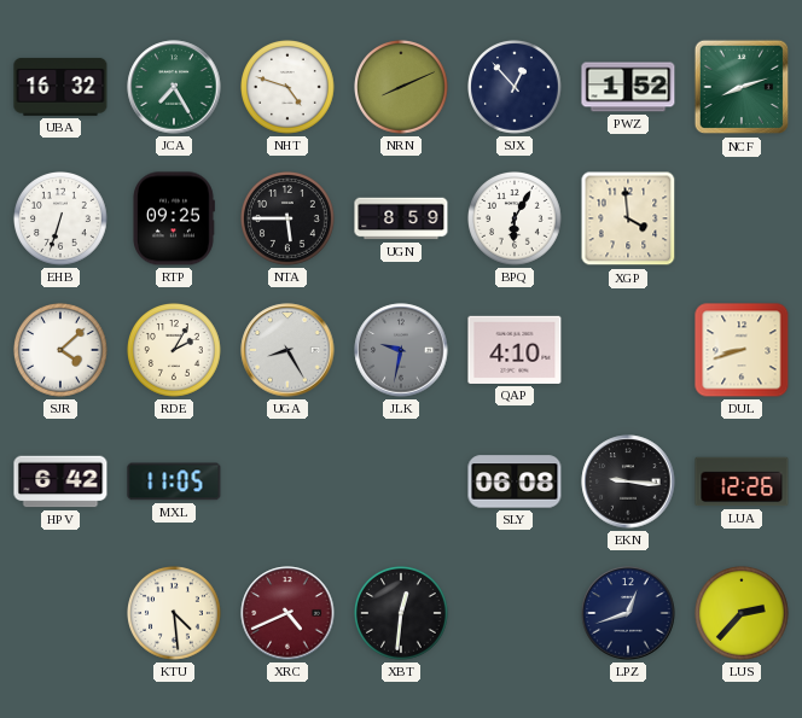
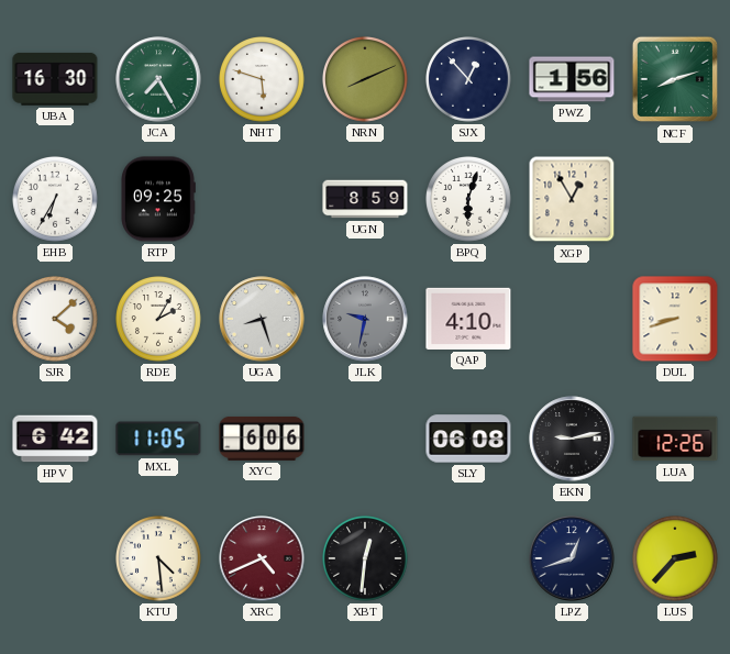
UBA: 16:32 -> 16:30
NHT: 4:48 -> 5:48
PWZ: 1:52 -> 1:56
EHB: 6:33 -> 6:35
NTA: 5:45 -> none
BPQ: 6:05 -> 6:03
XGP: 3:59 -> 12:55
UGA: 8:25 -> 8:27
XYC: none -> 6:06
EKN: 9:16 -> 9:13
